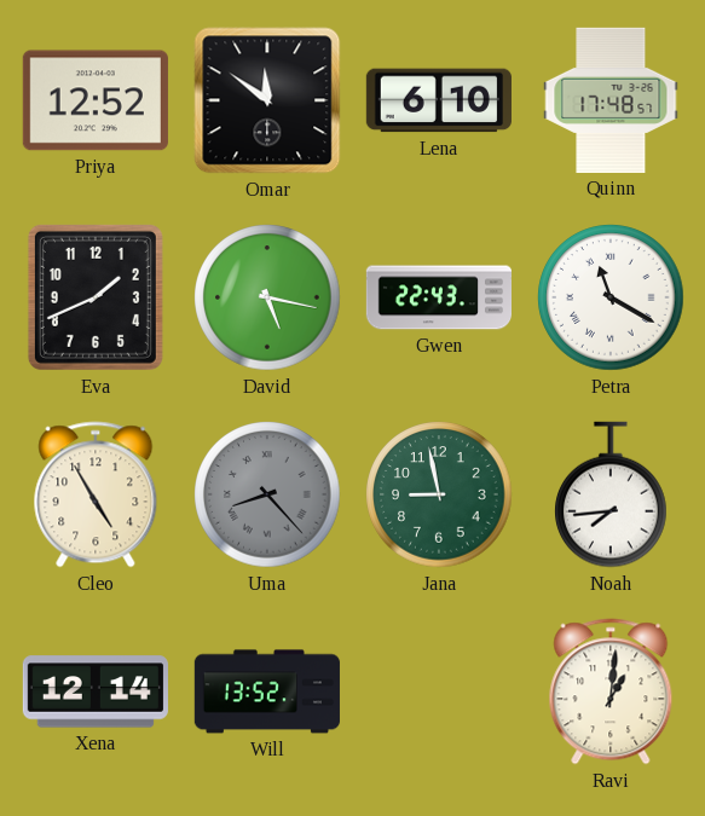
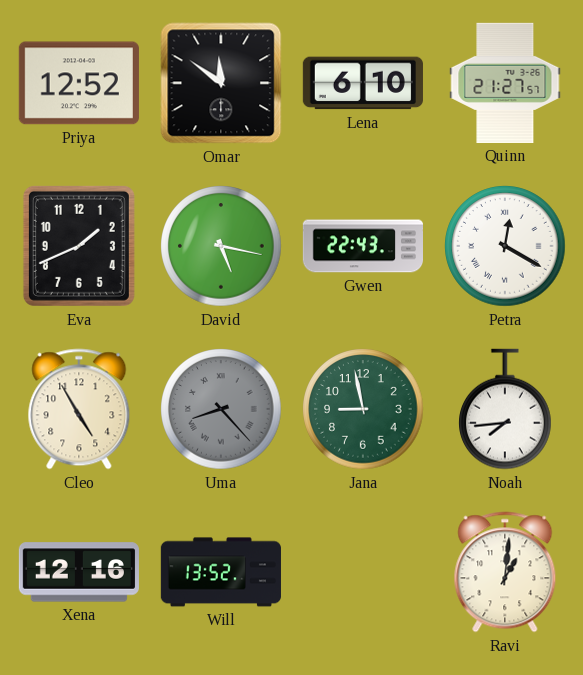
Quinn: 17:48 -> 21:27
Petra: 11:20 -> 12:20
Xena: 12:14 -> 12:16
